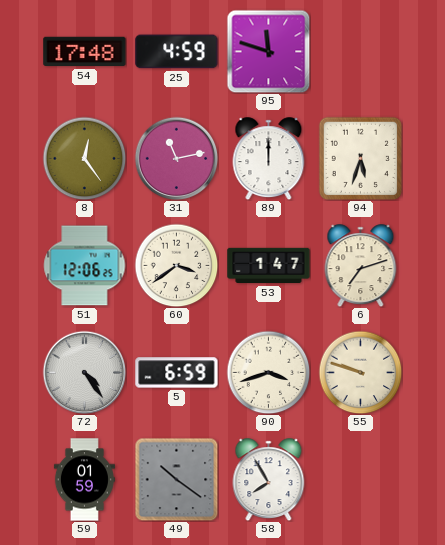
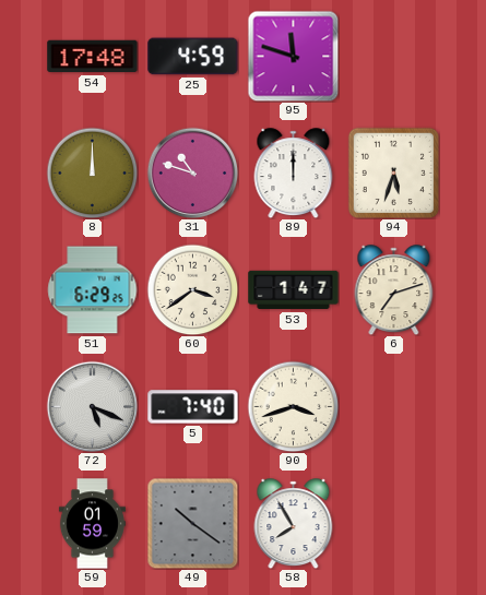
8: 12:24 -> 12:00
31: 11:13 -> 10:48
51: 12:06 -> 6:29
72: 4:24 -> 5:19
5: 6:59 -> 7:40
55: 9:48 -> none
